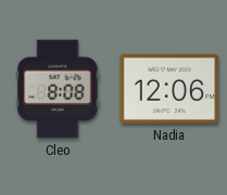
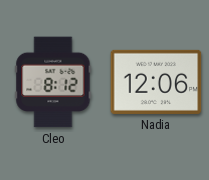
Cleo: 8:08 -> 8:12
